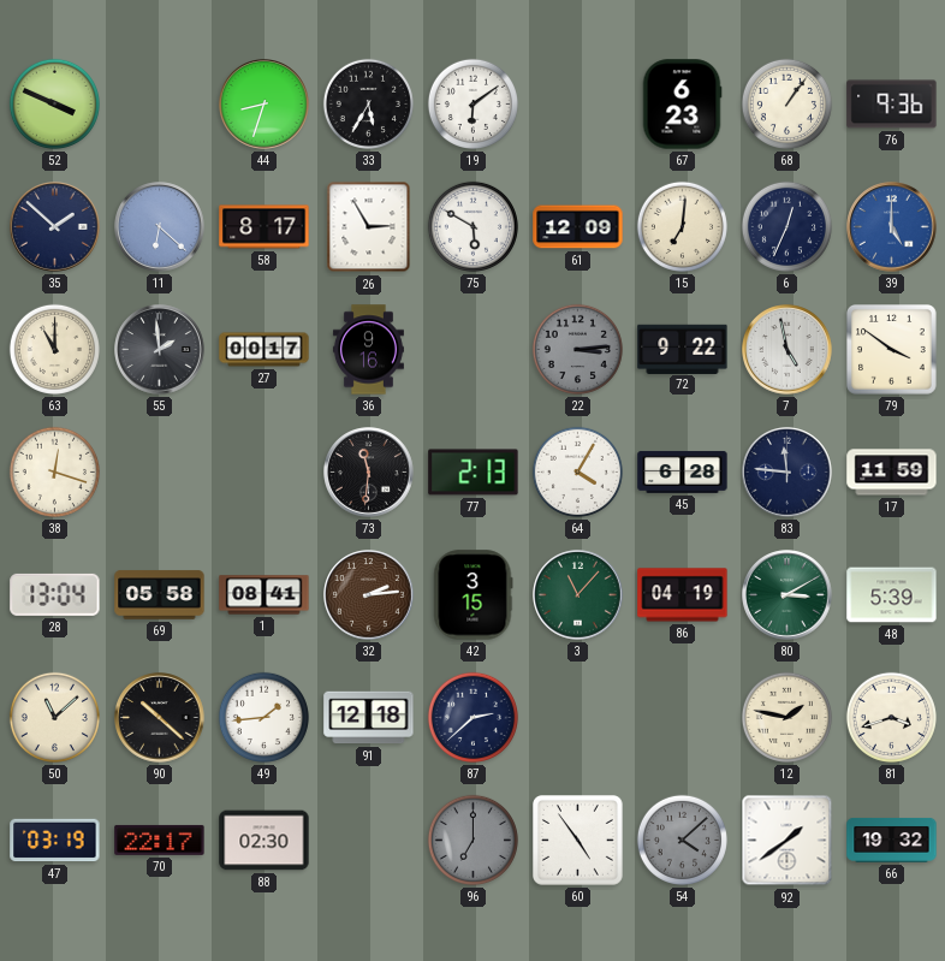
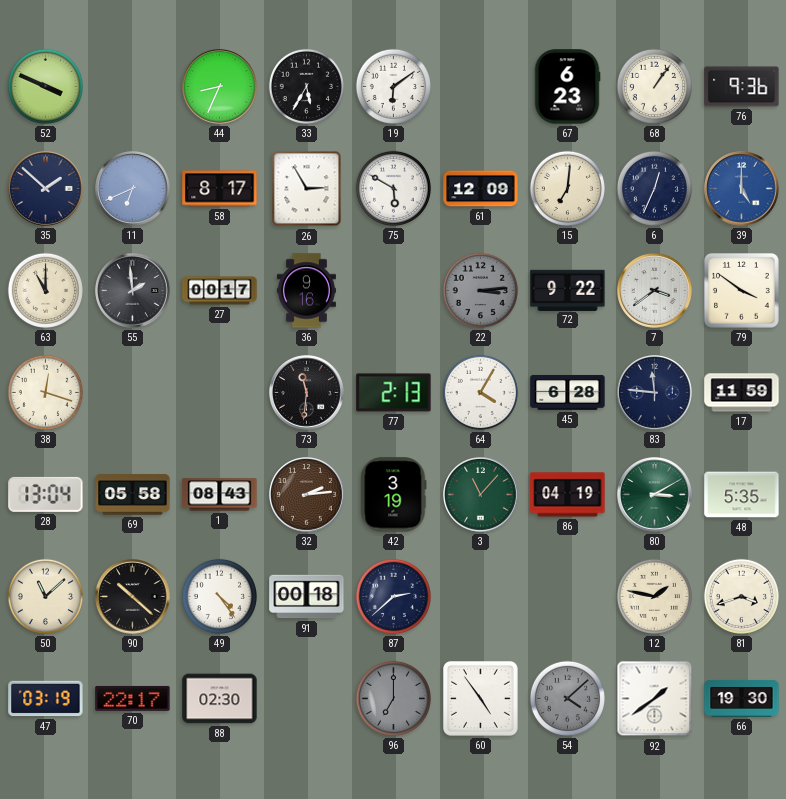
44: 8:33 -> 8:34
11: 6:22 -> 6:41
7: 4:58 -> 3:39
1: 08:41 -> 08:43
42: 3:15 -> 3:19
48: 5:39 -> 5:35
49: 1:44 -> 4:24
91: 12:18 -> 00:18
66: 19:32 -> 19:30
